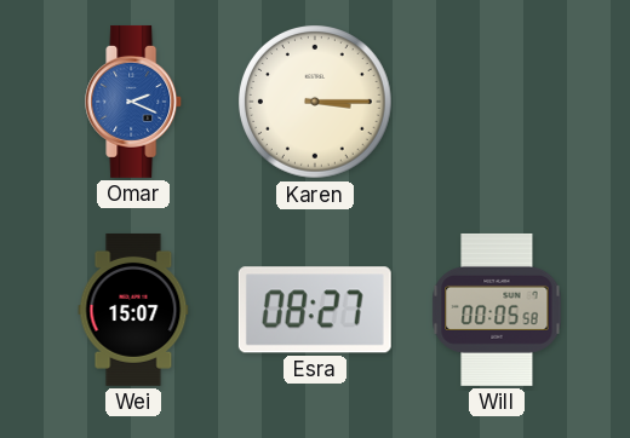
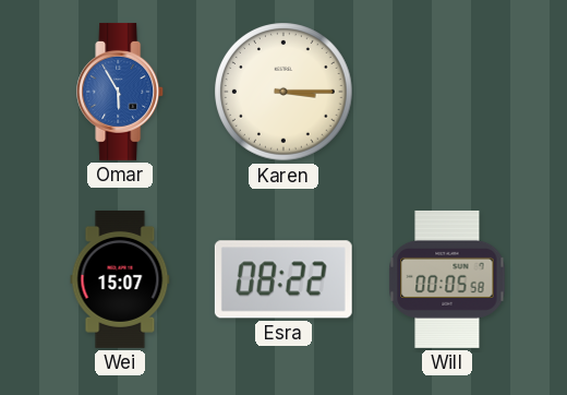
Omar: 2:19 -> 5:55
Esra: 08:27 -> 08:22
